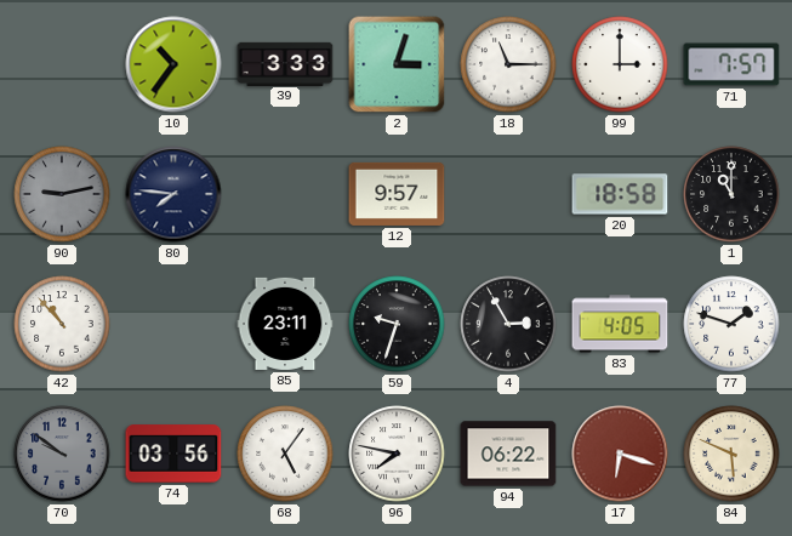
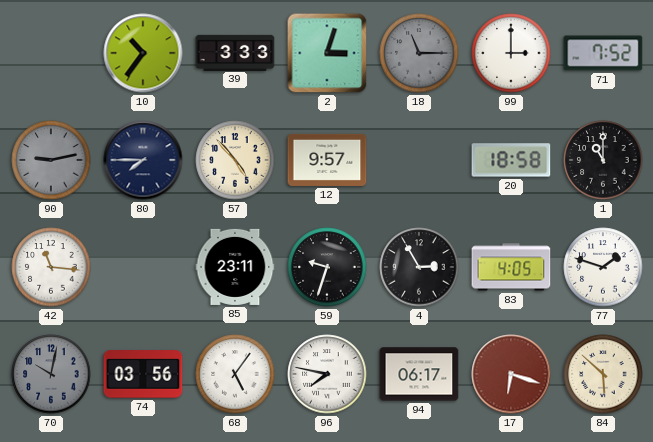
18 dial: white -> grey
71: 7:57 -> 7:52
80: 7:46 -> 7:45
57: none -> 4:53
42: 10:53 -> 11:16
70: 9:51 -> 10:02
94: 06:22 -> 06:17
84: 5:49 -> 5:52
